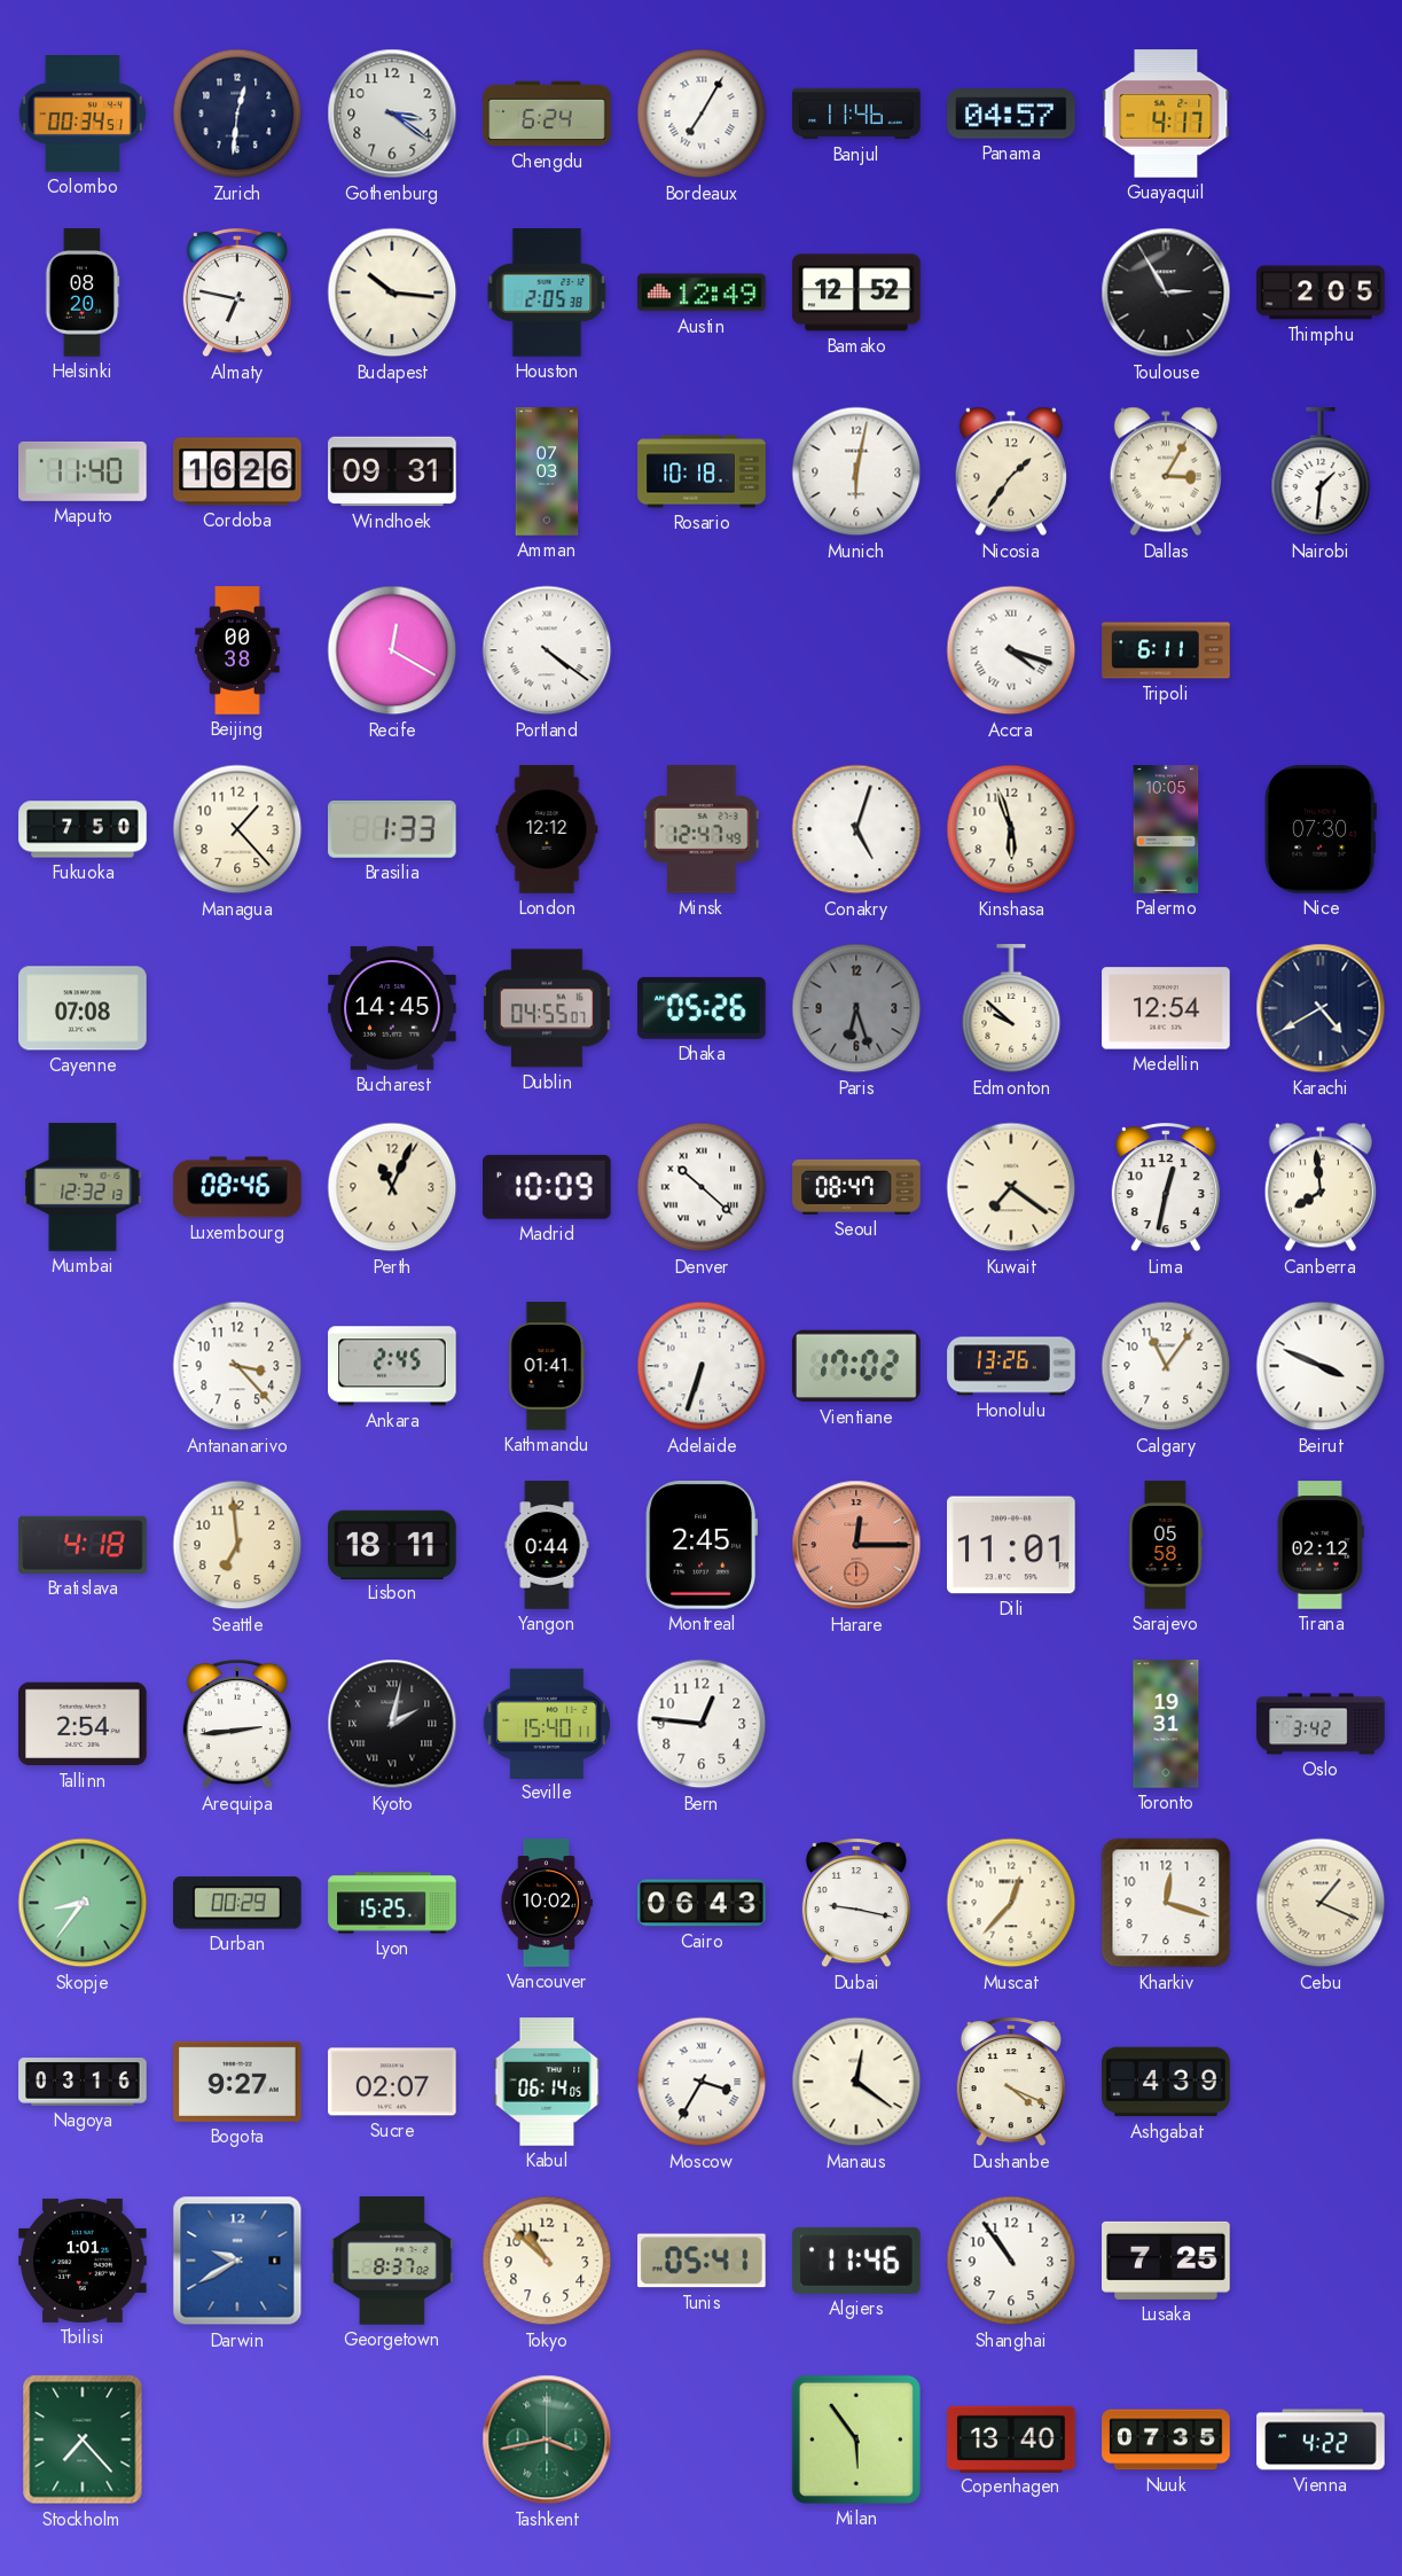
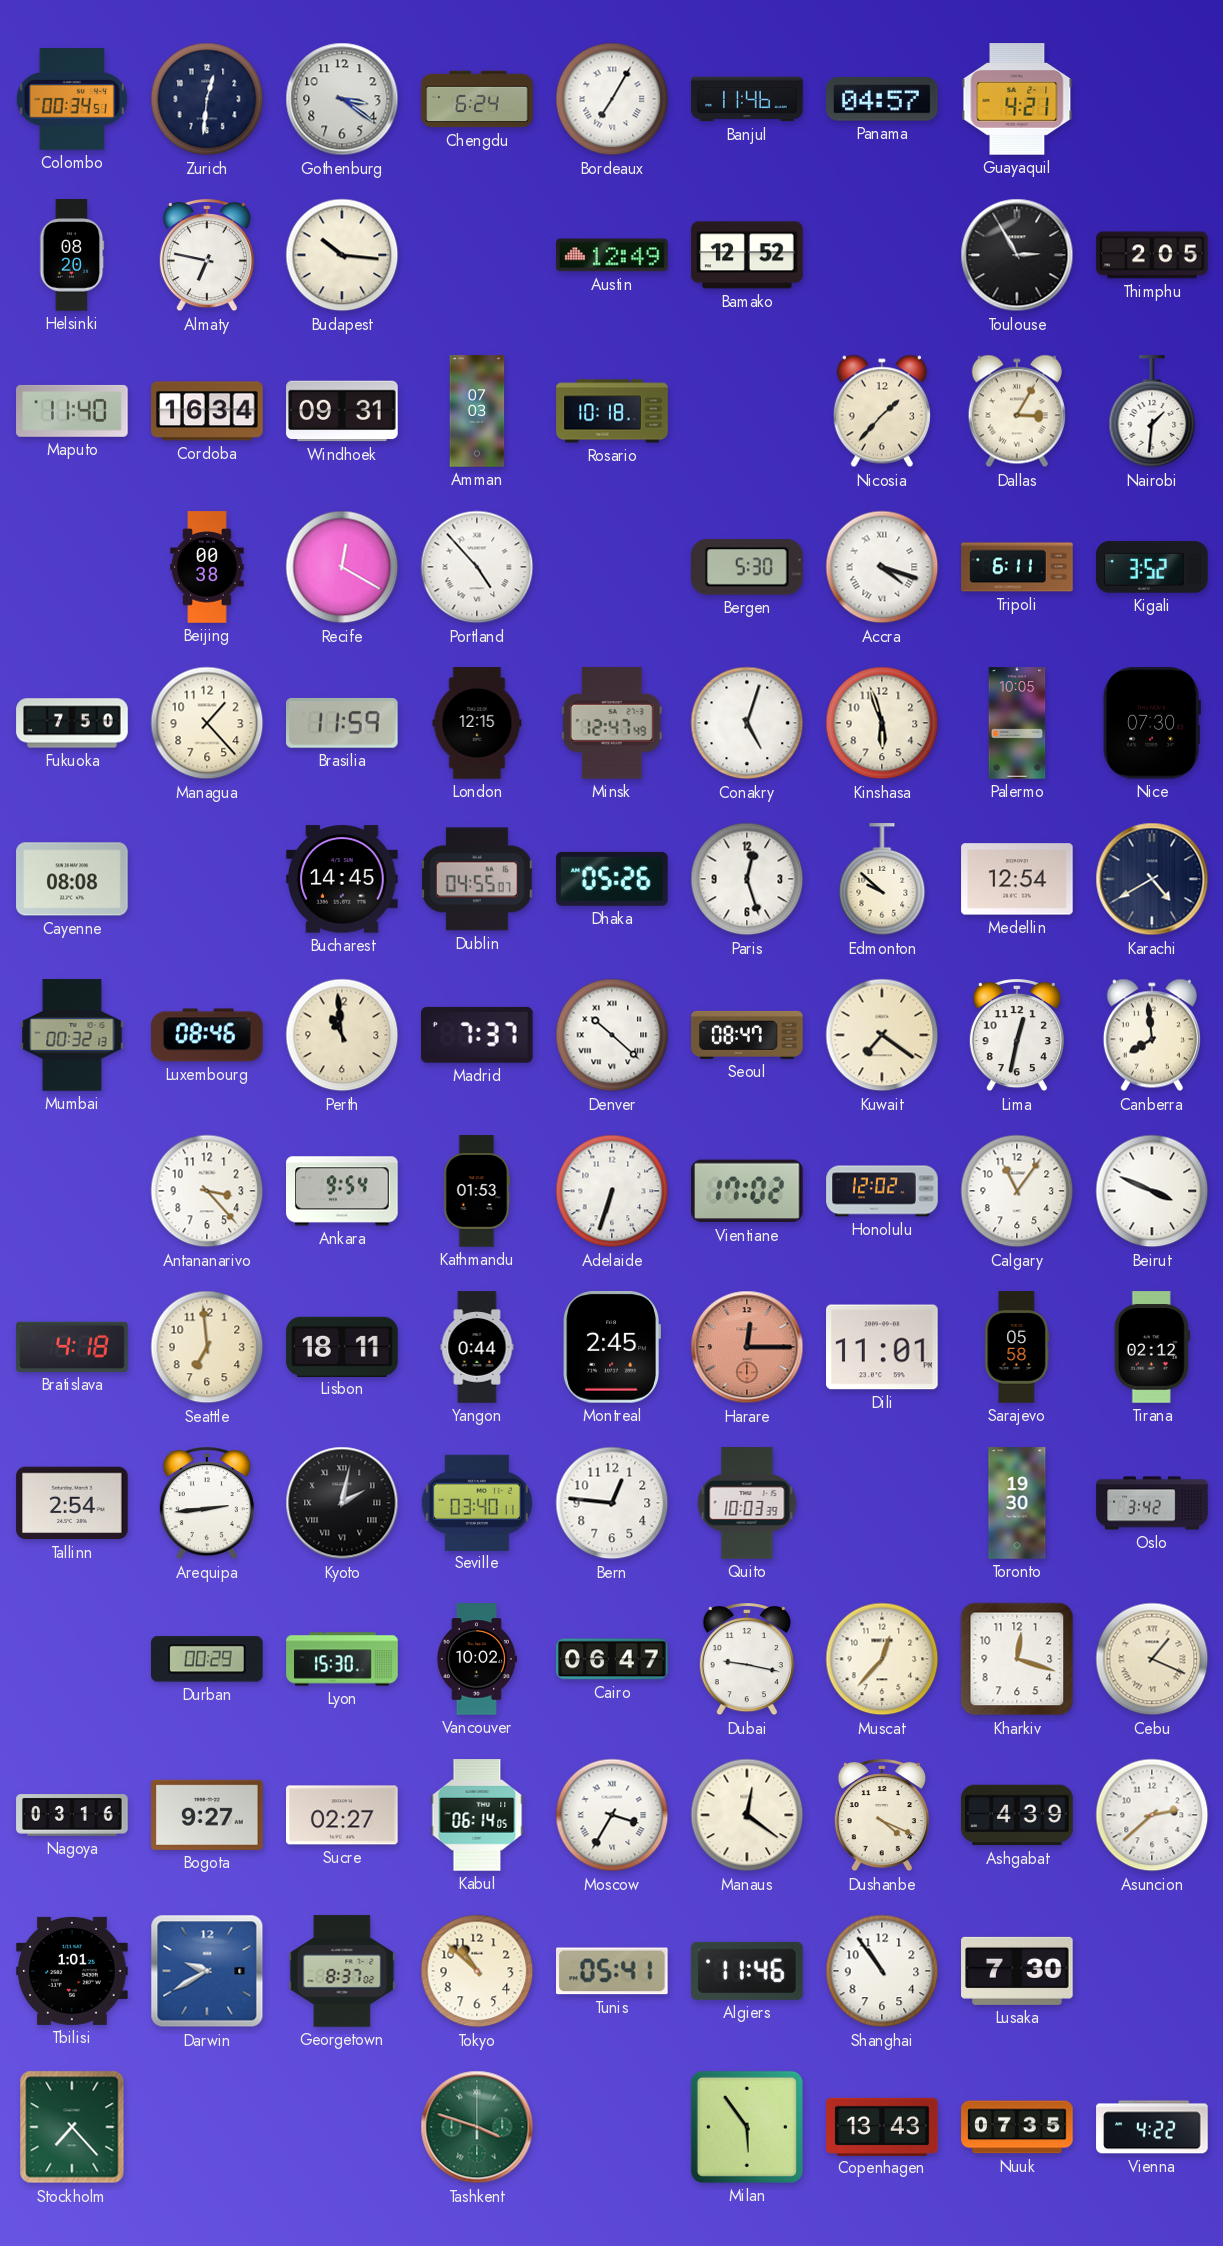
Guayaquil: 4:17 -> 4:21
Houston: 2:05 -> none
Cordoba: 16:26 -> 16:34
Munich: 6:02 -> none
Nicosia: 1:36 -> 1:37
Portland: 4:21 -> 4:53
Bergen: none -> 5:30
Kigali: none -> 3:52
Brasilia: 1:33 -> 11:59
London: 12:12 -> 12:15
Cayenne: 07:08 -> 08:08
Paris: 6:27 -> 12:27
Paris dial: grey -> white
Mumbai: 12:32 -> 00:32
Perth: 11:04 -> 10:59
Madrid: 10:09 -> 7:37
Ankara: 2:45 -> 9:54
Kathmandu: 01:41 -> 01:53
Honolulu: 13:26 -> 12:02
Seville: 15:40 -> 03:40
Quito: none -> 10:03
Toronto: 19:31 -> 19:30
Skopje: 8:36 -> none
Lyon: 15:25 -> 15:30
Cairo: 06:43 -> 06:47
Sucre: 02:07 -> 02:27
Asuncion: none -> 2:38
Lusaka: 7:25 -> 7:30
Tashkent: 3:43 -> 3:48
Copenhagen: 13:40 -> 13:43
